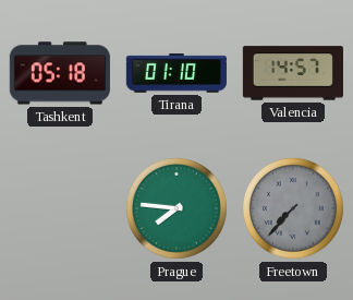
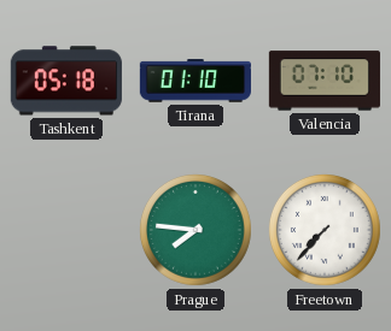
Valencia: 14:57 -> 07:10
Freetown dial: grey -> white
